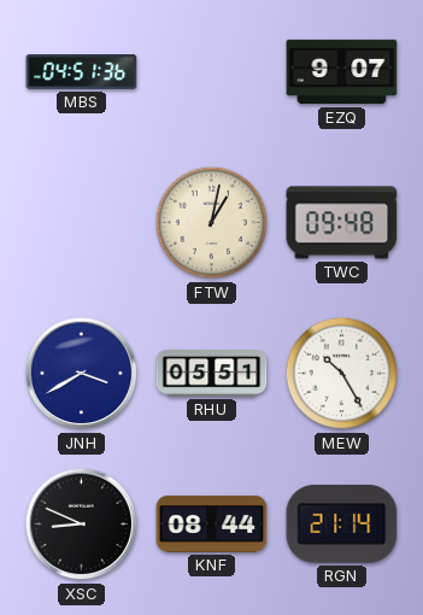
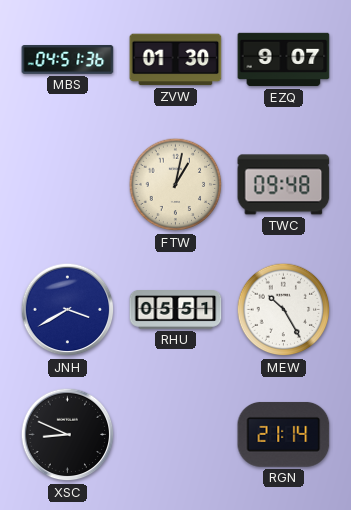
ZVW: none -> 01:30
KNF: 08:44 -> none
